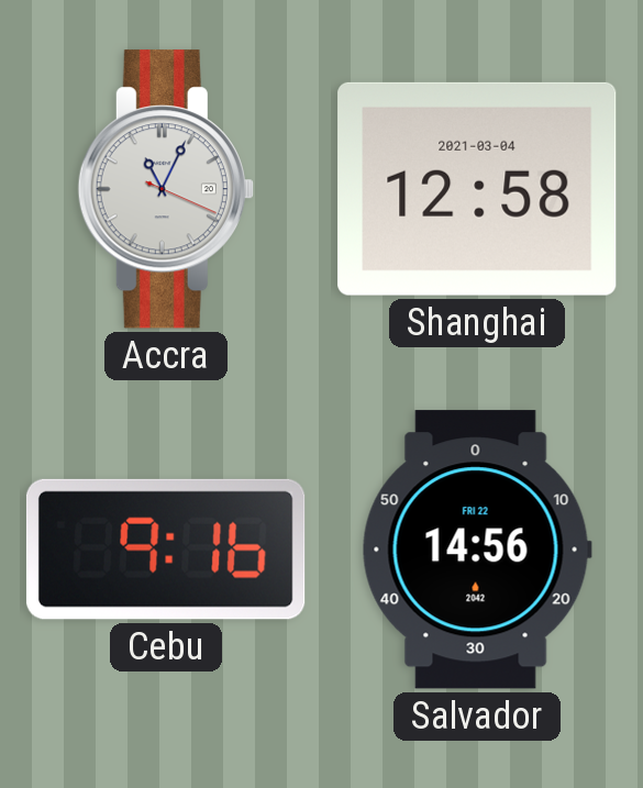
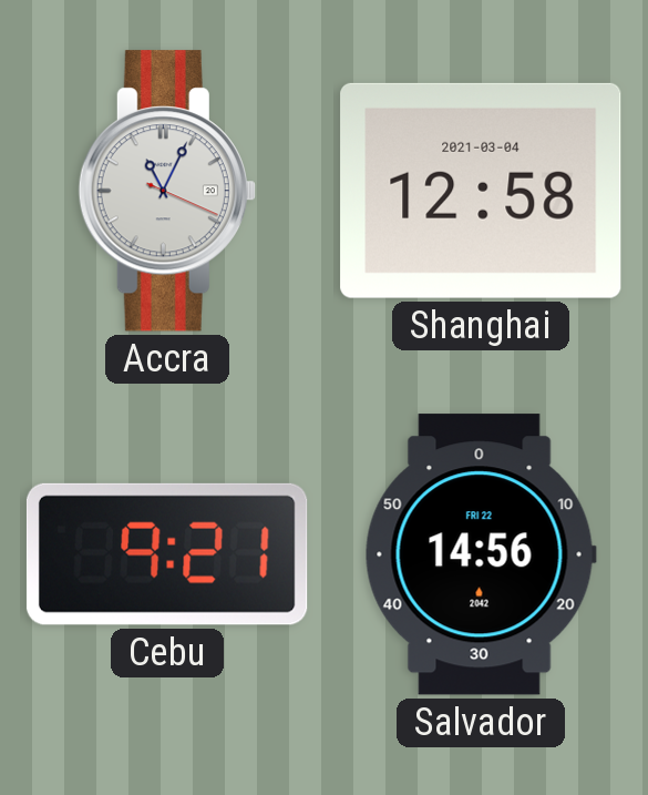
Cebu: 9:16 -> 9:21
